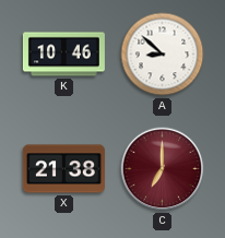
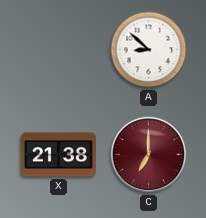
K: 10:46 -> none
